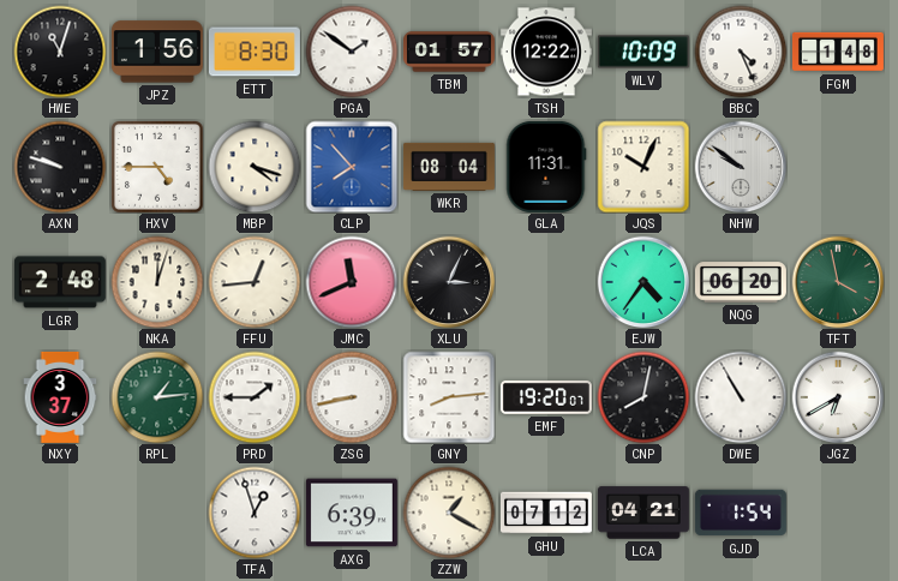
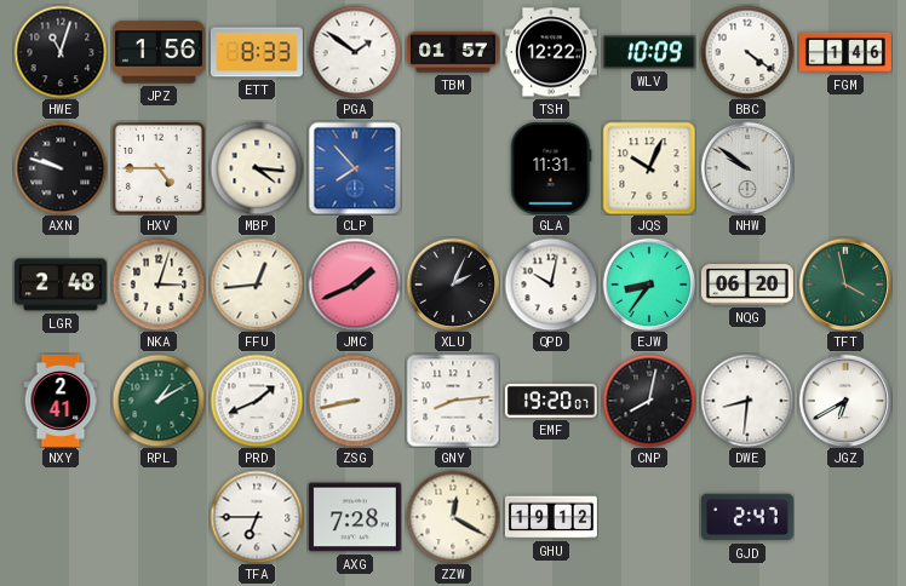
ETT: 8:30 -> 8:33
BBC: 4:26 -> 4:21
FGM: 1:48 -> 1:46
MBP: 4:18 -> 4:16
WKR: 08:04 -> none
NKA: 12:03 -> 3:03
JMC: 11:41 -> 1:41
XLU: 3:04 -> 2:04
QPD: none -> 10:02
EJW: 4:36 -> 8:36
NXY: 3:37 -> 2:41
RPL: 1:14 -> 1:10
PRD: 1:45 -> 1:41
DWE: 10:55 -> 8:31
TFA: 12:57 -> 6:45
AXG: 6:39 -> 7:28
ZZW: 1:20 -> 12:20
GHU: 07:12 -> 19:12
LCA: 04:21 -> none
GJD: 1:54 -> 2:47
